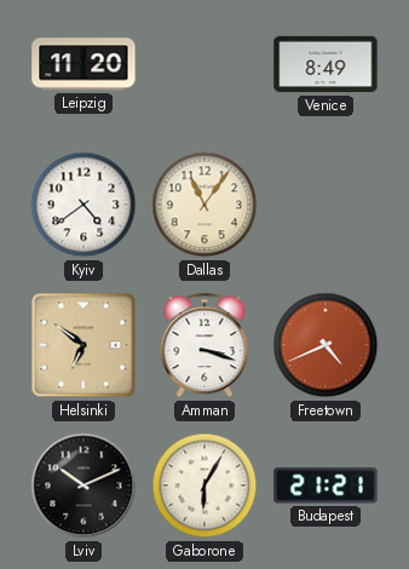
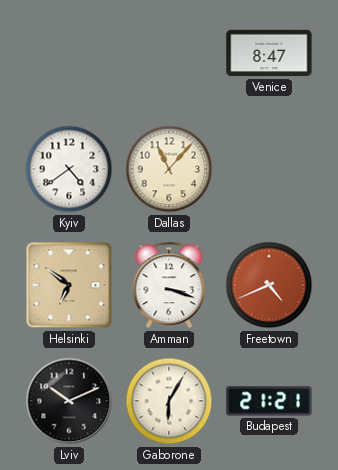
Leipzig: 11:20 -> none
Venice: 8:49 -> 8:47
Dallas: 11:06 -> 11:07
